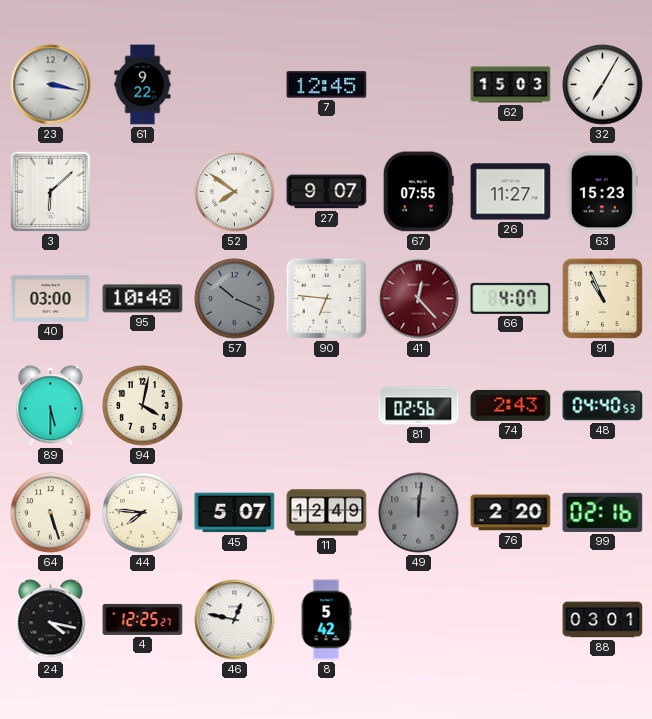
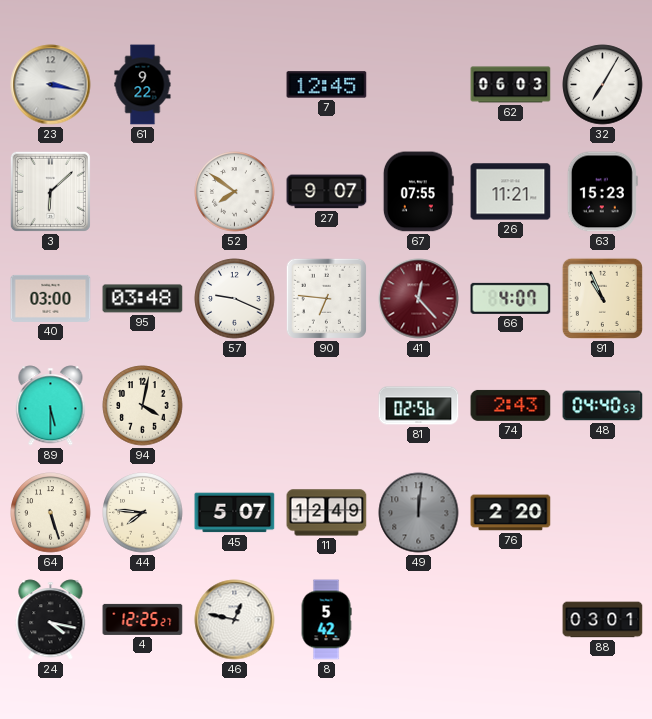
62: 15:03 -> 06:03
26: 11:27 -> 11:21
95: 10:48 -> 03:48
57: 10:19 -> 9:19
57 dial: grey -> white
99: 02:16 -> none
